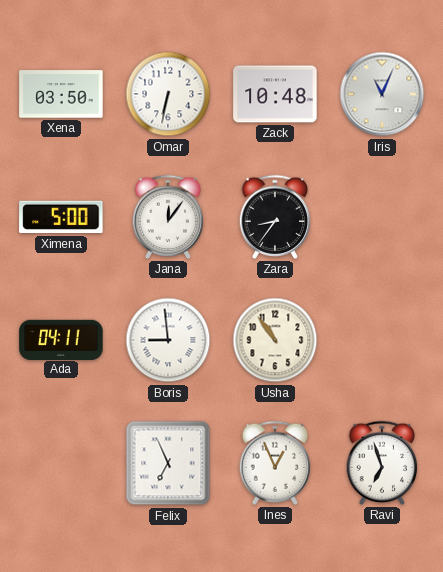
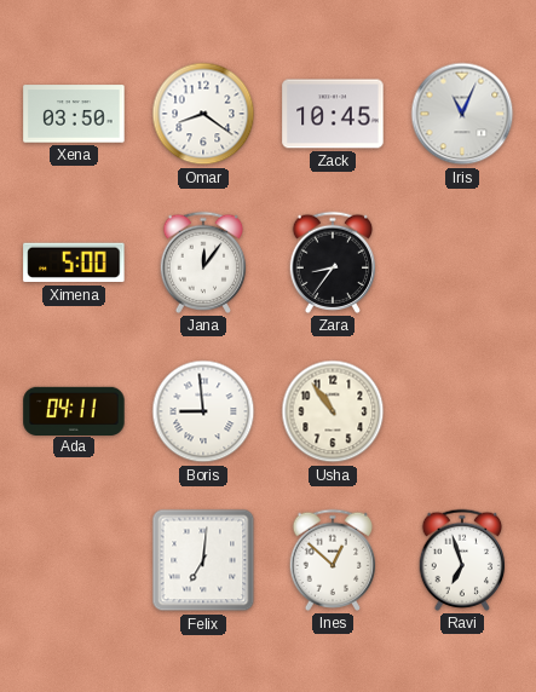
Omar: 6:32 -> 8:21
Zack: 10:48 -> 10:45
Felix: 6:56 -> 7:01
Ines: 12:56 -> 12:52
